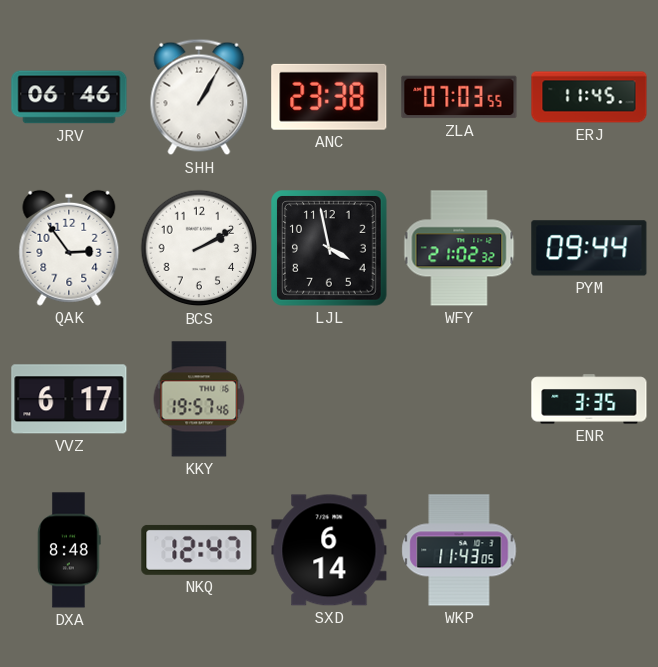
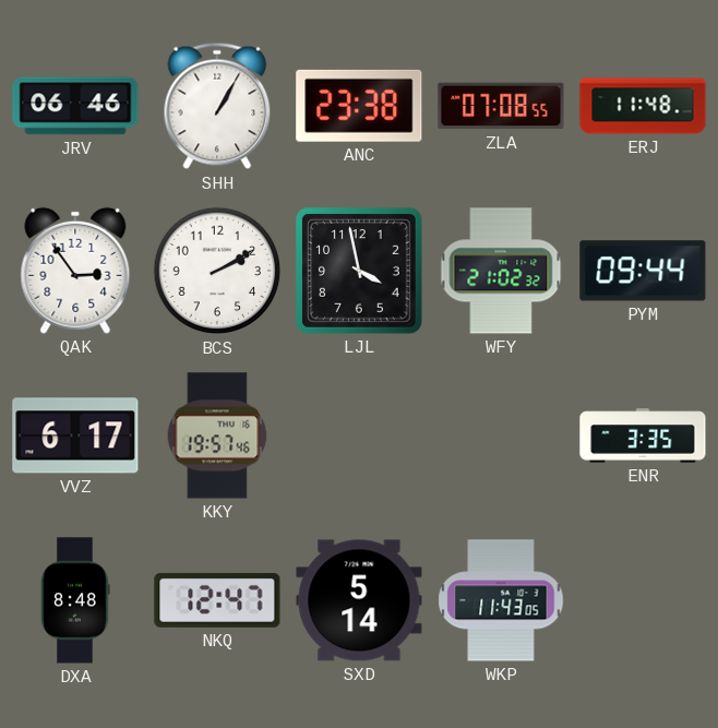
ZLA: 07:03 -> 07:08
ERJ: 11:45 -> 11:48
SXD: 6:14 -> 5:14
